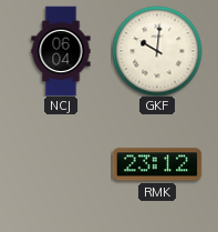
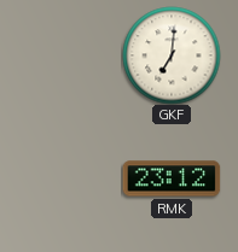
NCJ: 06:04 -> none
GKF: 10:01 -> 7:01
